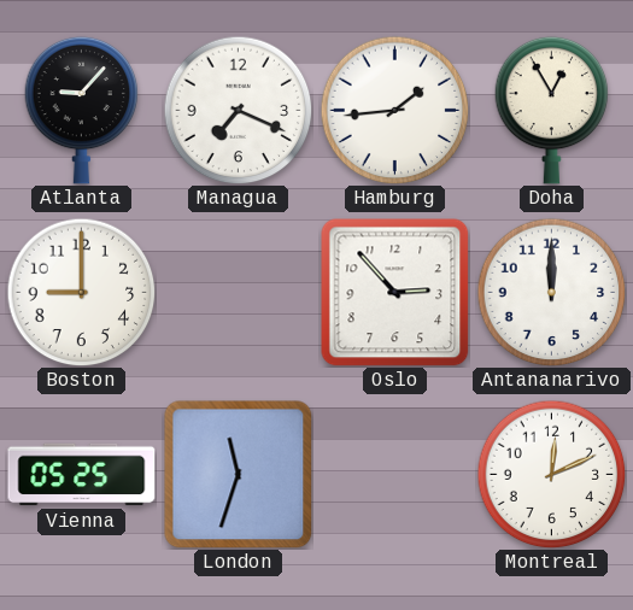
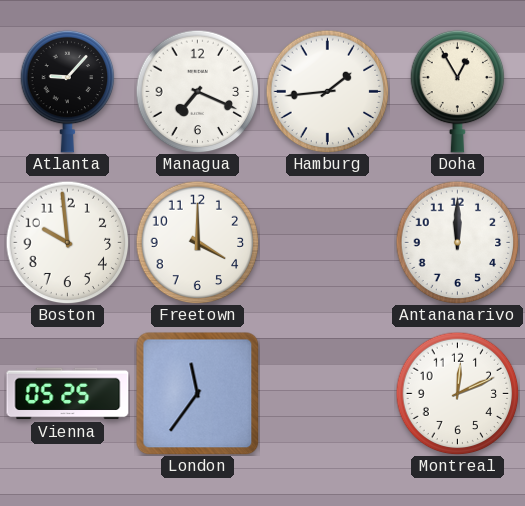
Boston: 9:00 -> 9:59
Freetown: none -> 4:00
Oslo: 2:53 -> none
London: 11:33 -> 11:36
